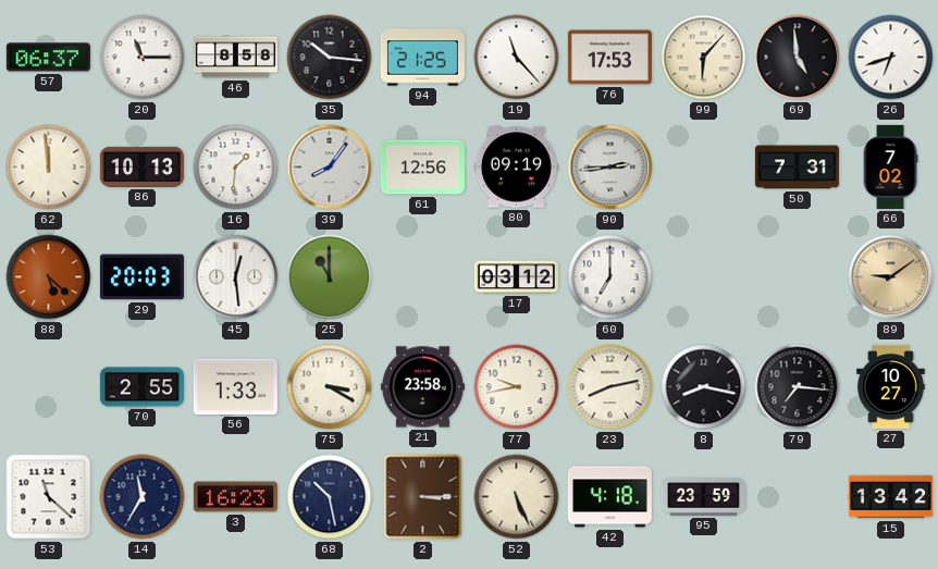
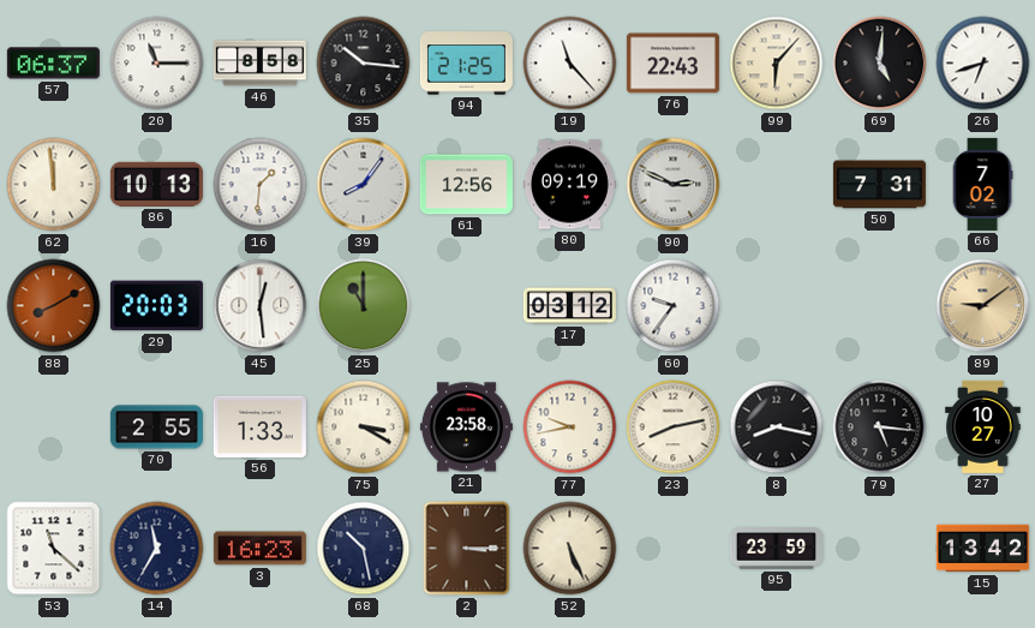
76: 17:53 -> 22:43
69: 4:59 -> 5:01
90: 2:44 -> 2:49
88: 5:22 -> 8:10
60: 7:00 -> 9:36
79: 7:16 -> 5:16
42: 4:18 -> none
